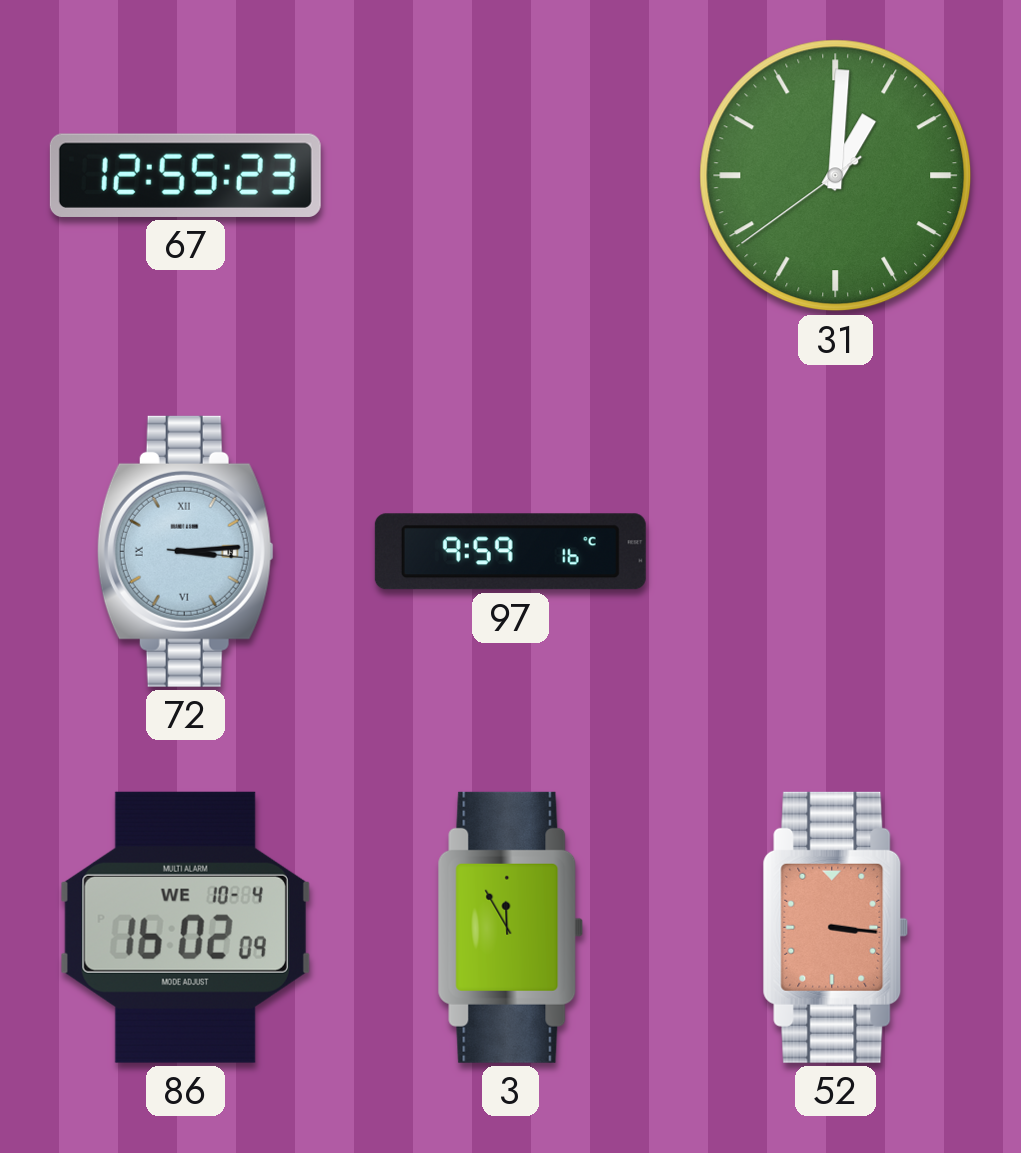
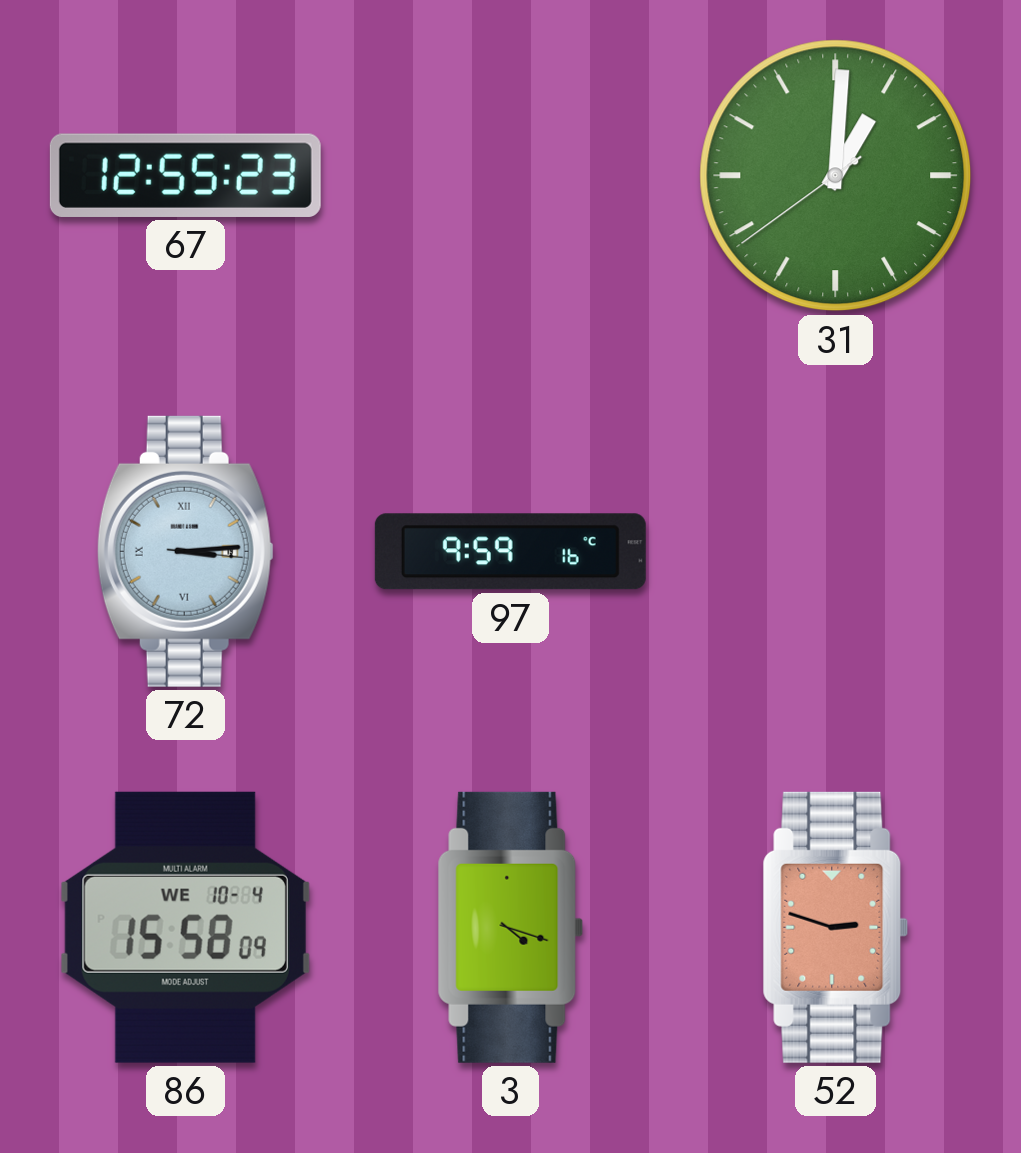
86: 16:02 -> 15:58
3: 11:55 -> 4:18
52: 3:16 -> 2:48
